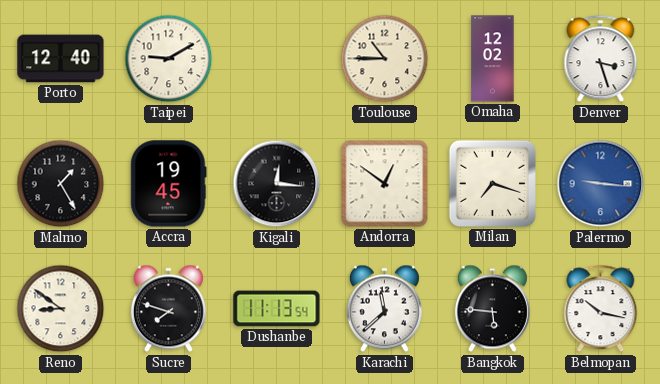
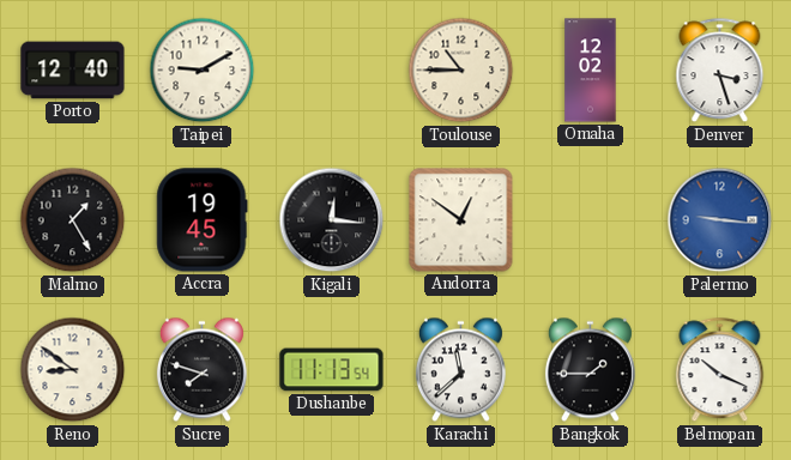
Milan: 7:18 -> none
Bangkok: 5:46 -> 1:45
Belmopan: 10:17 -> 10:19
